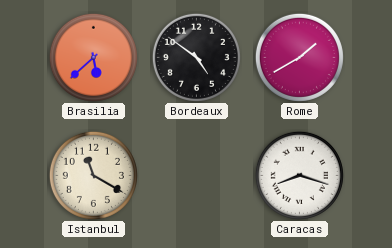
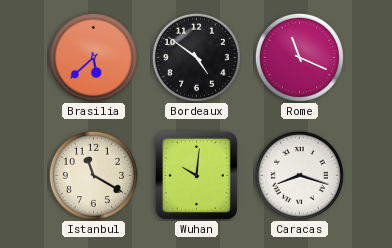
Rome: 1:40 -> 11:19
Wuhan: none -> 10:01
